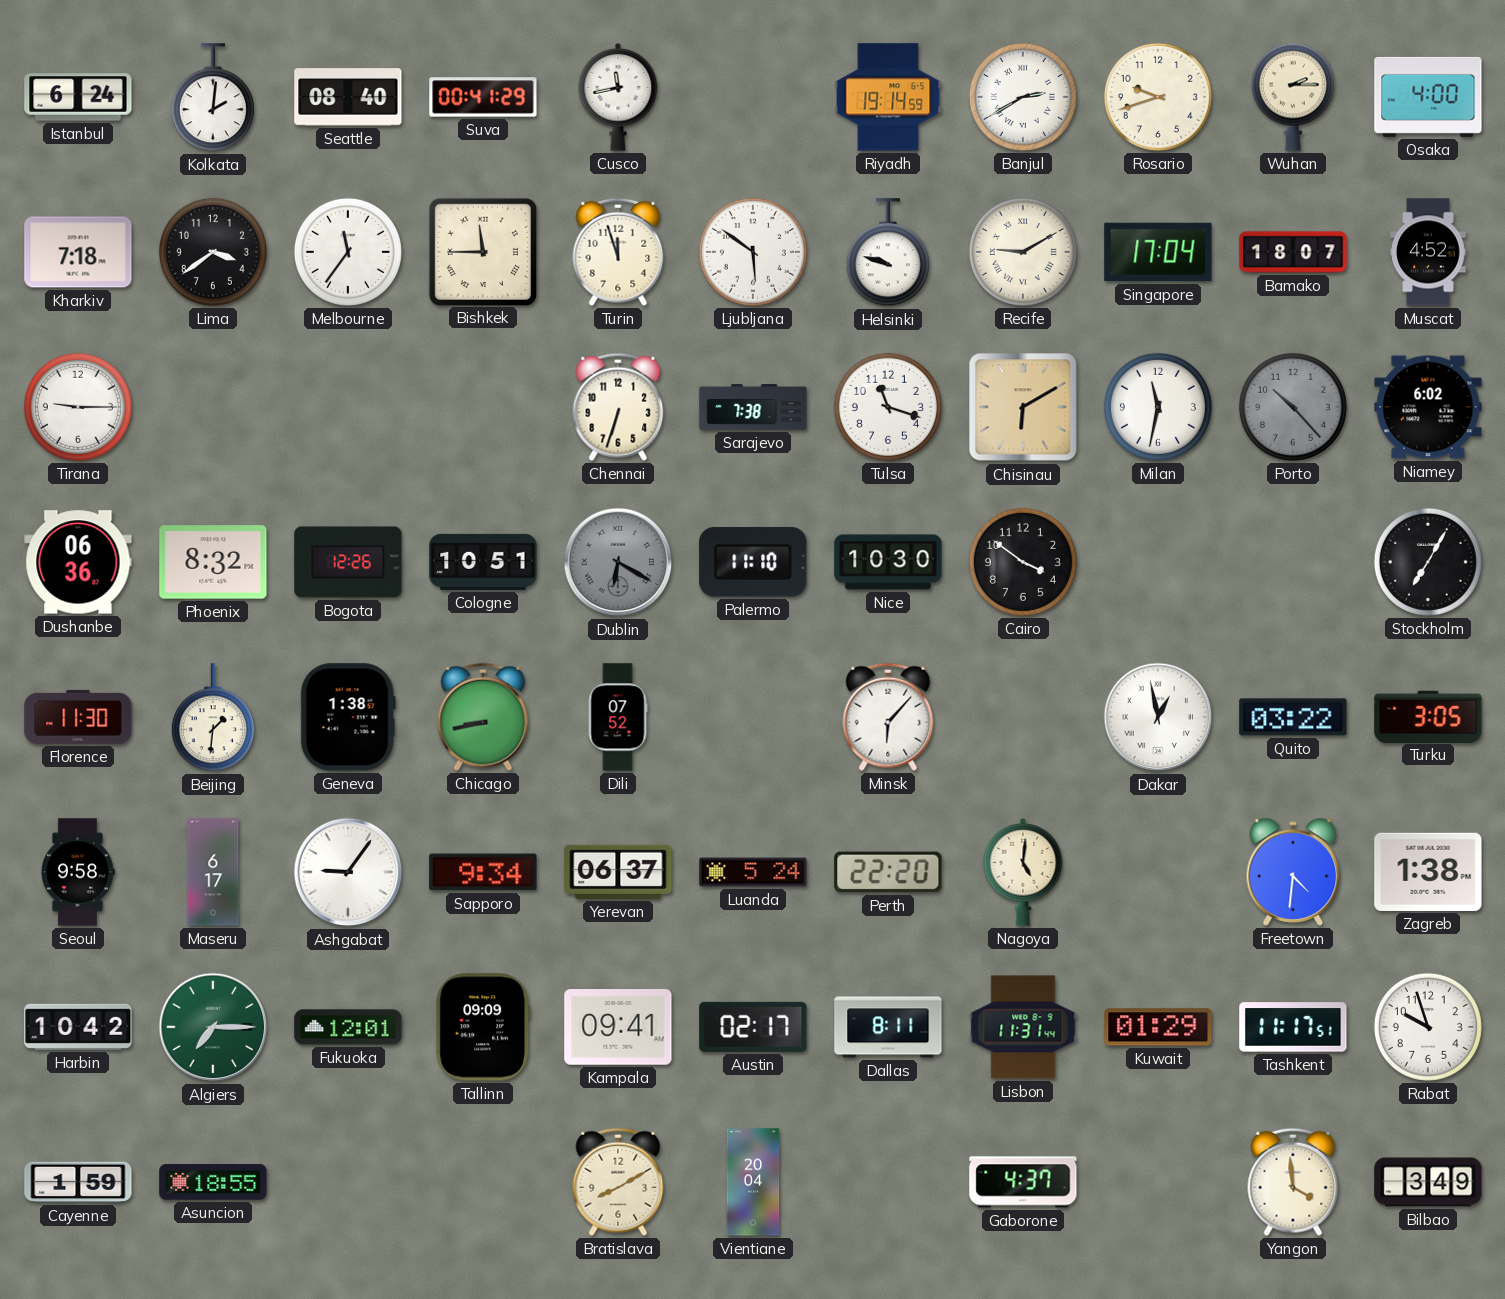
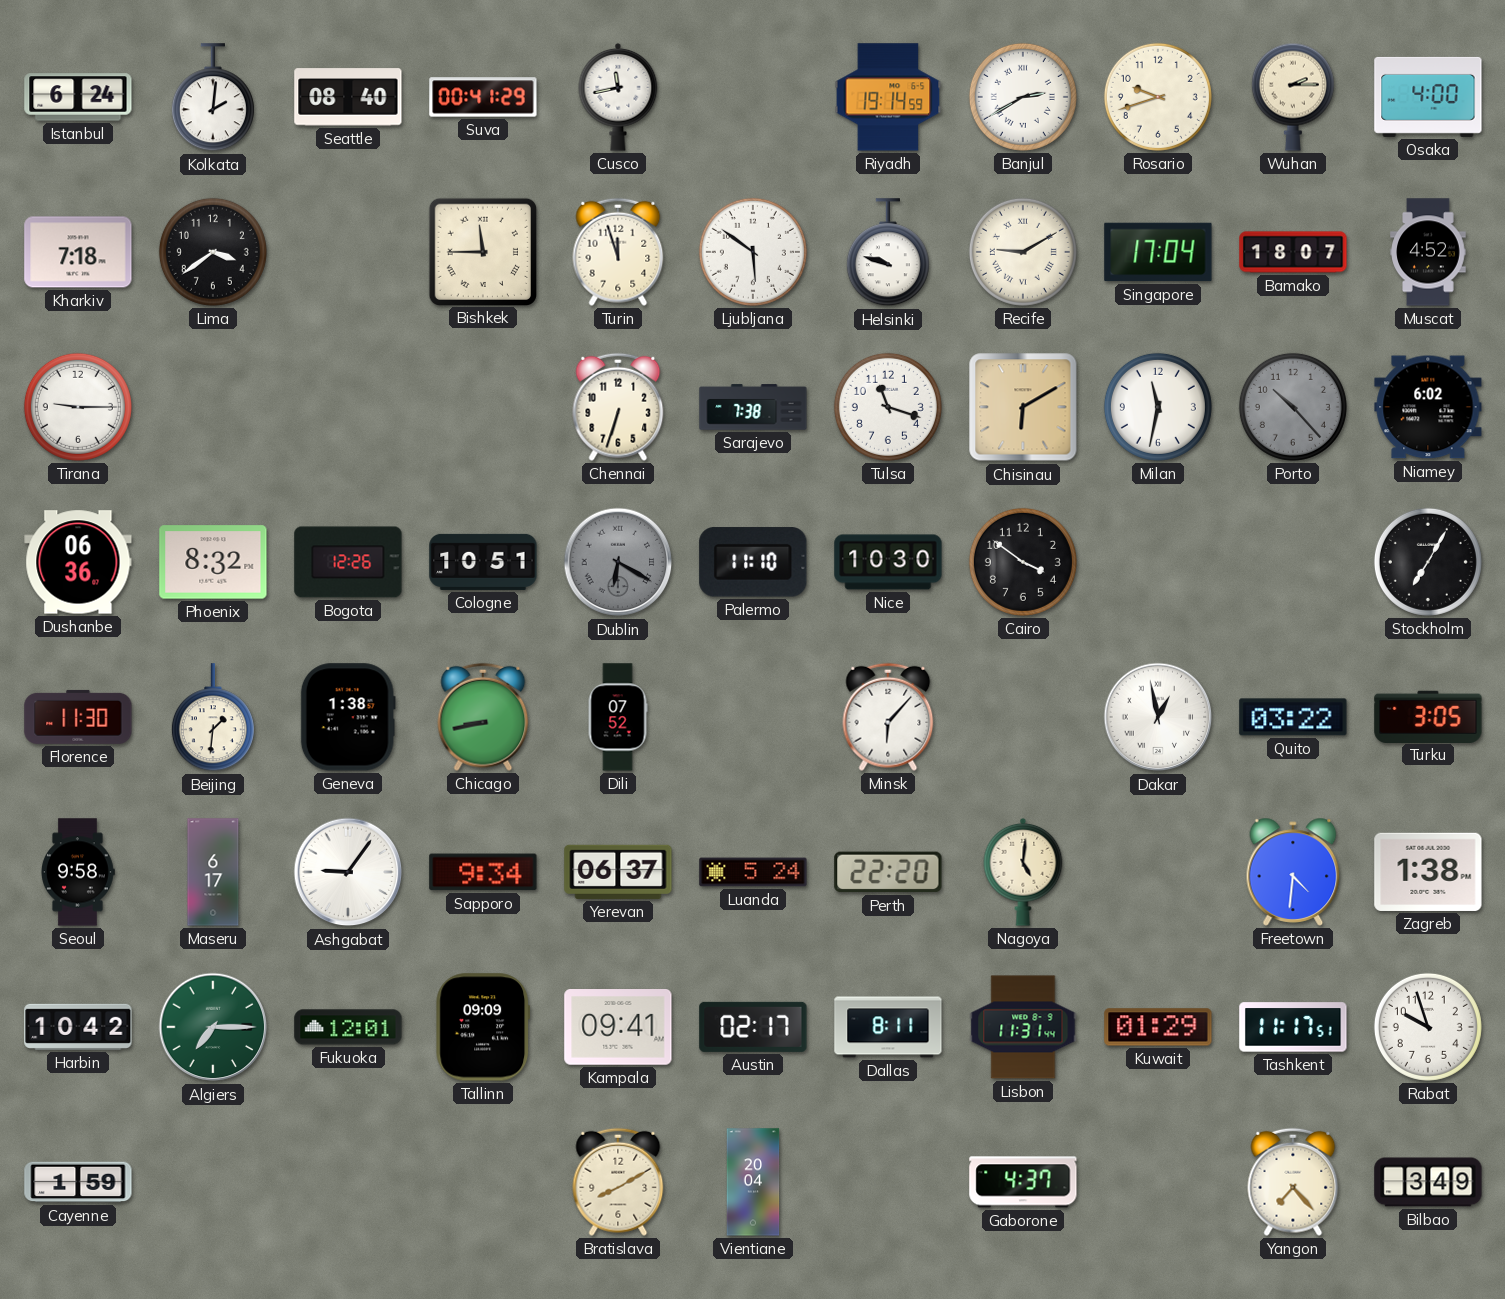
Melbourne: 11:36 -> none
Asuncion: 18:55 -> none
Yangon: 3:59 -> 7:23
